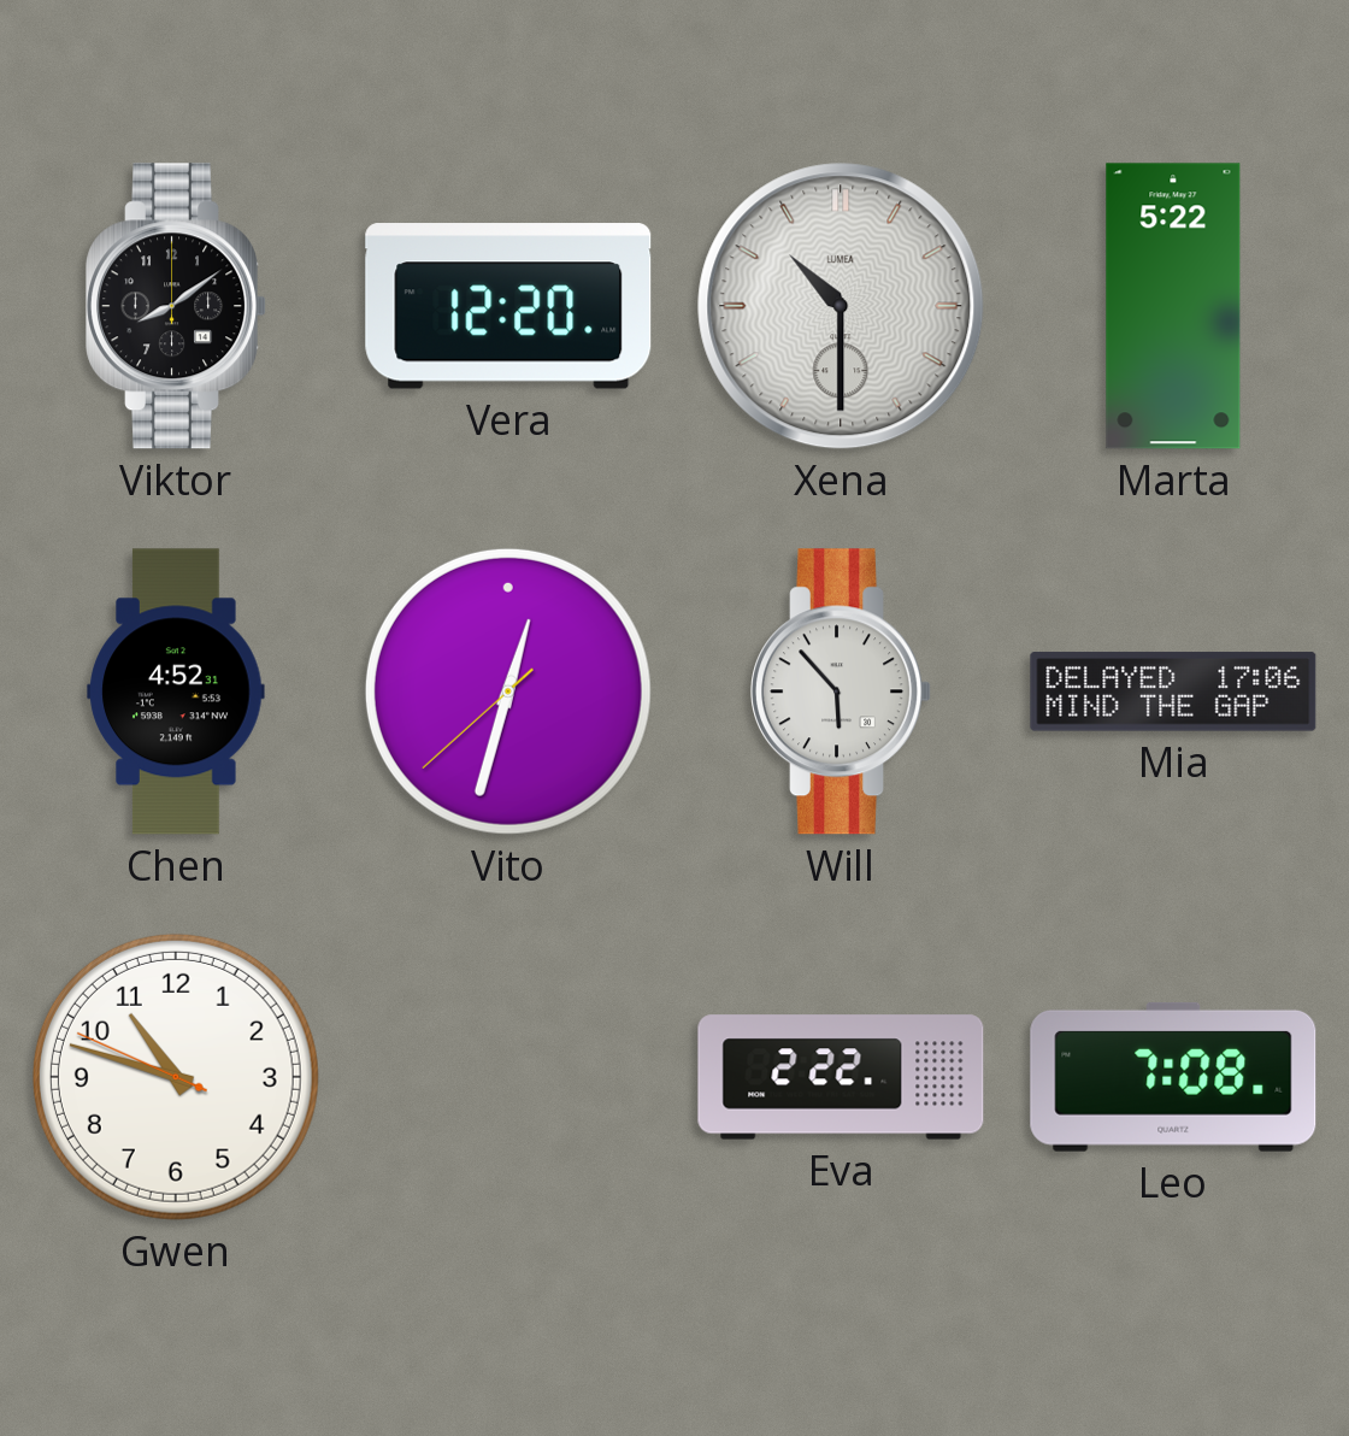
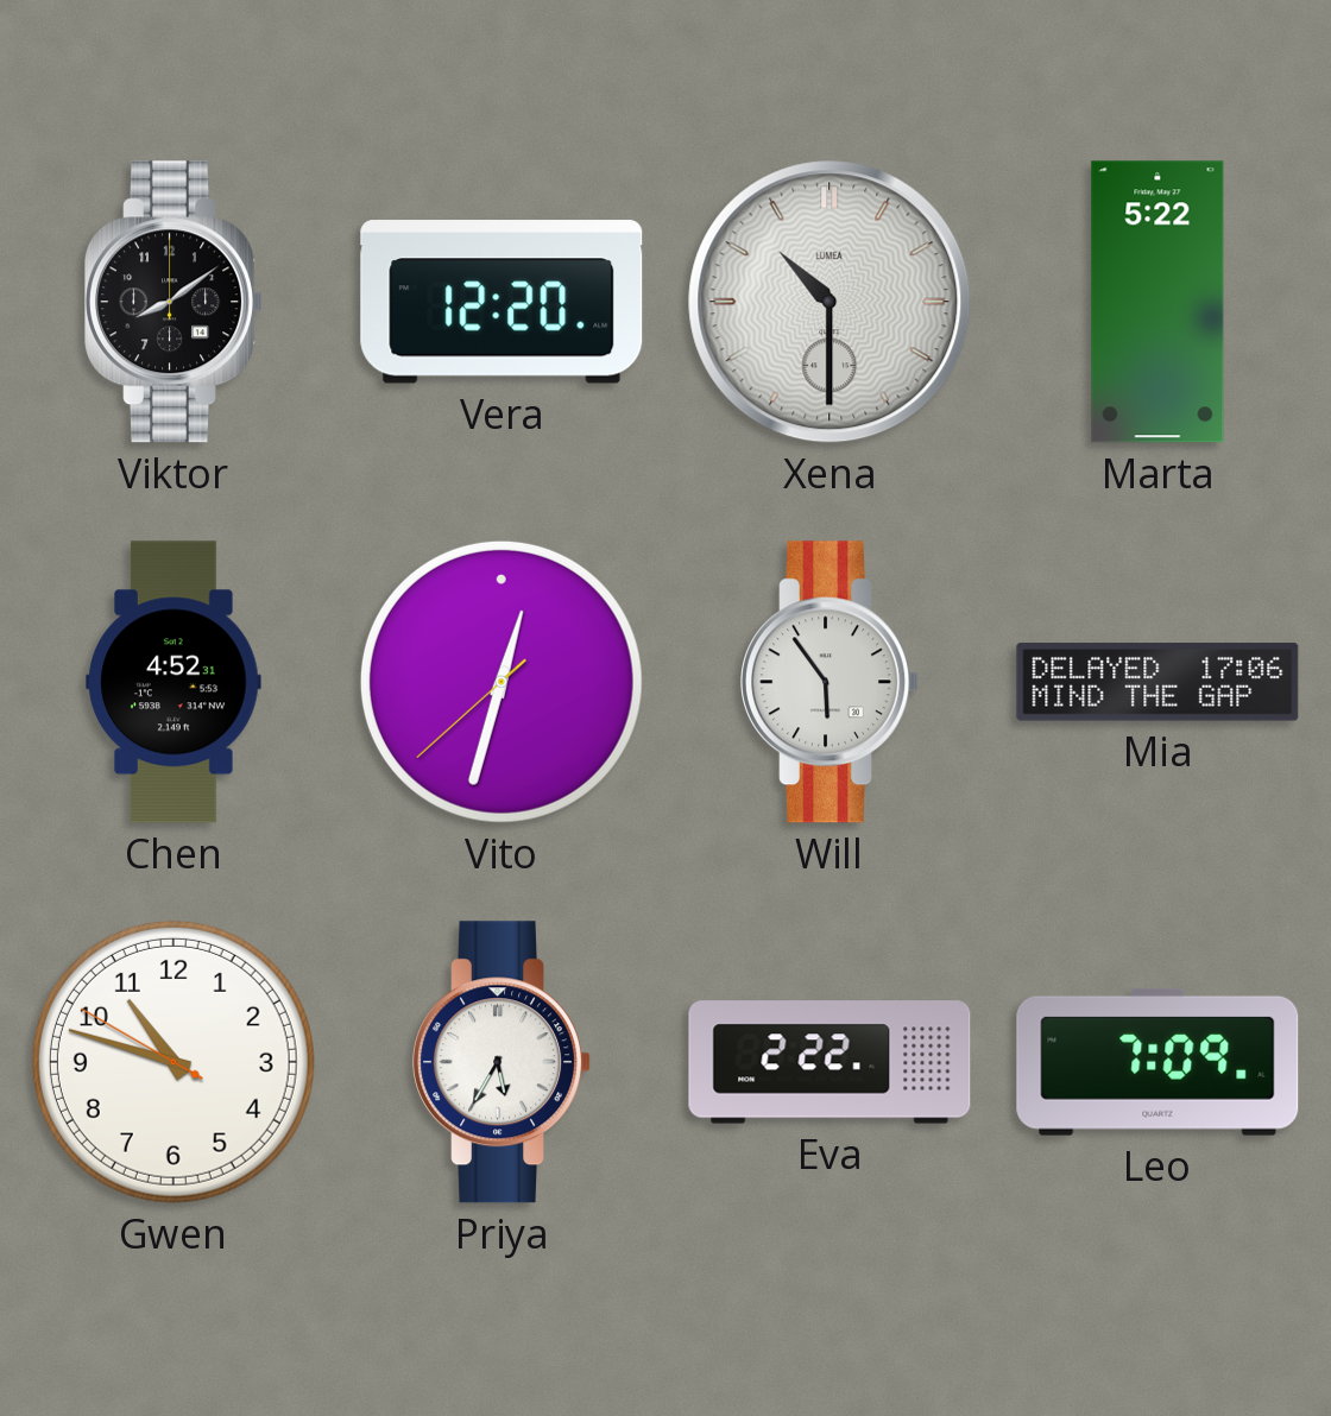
Will: 5:53 -> 5:54
Gwen: 10:47:49 -> 10:47:50
Priya: none -> 5:35
Leo: 7:08 -> 7:09
